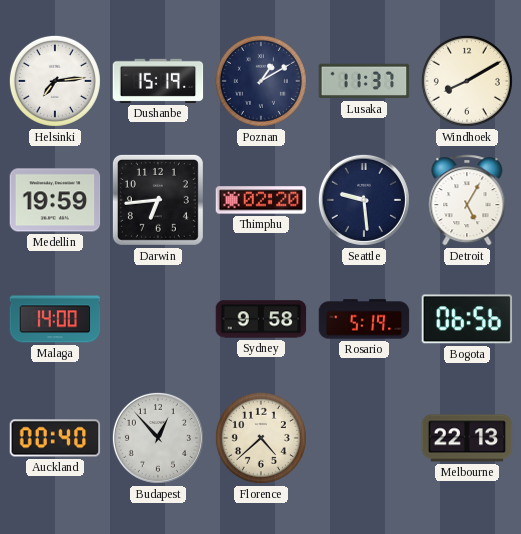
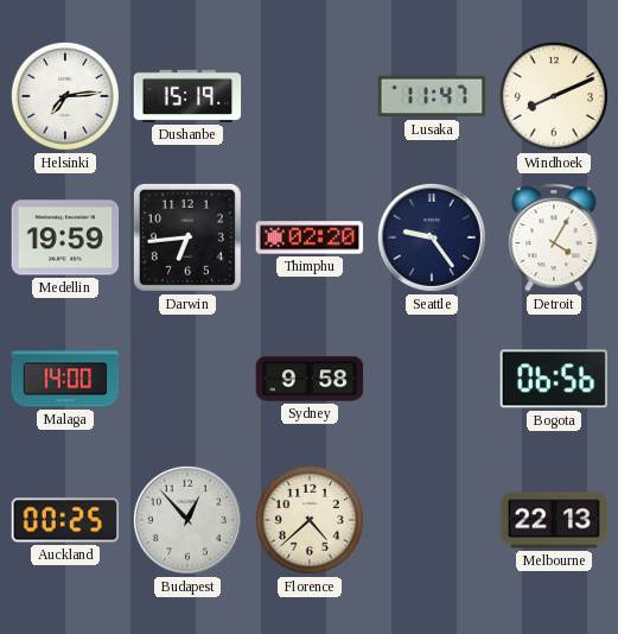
Poznan: 1:10 -> none
Lusaka: 11:37 -> 11:47
Windhoek: 8:10 -> 8:11
Seattle: 9:29 -> 9:24
Detroit: 5:05 -> 4:05
Rosario: 5:19 -> none
Auckland: 00:40 -> 00:25
